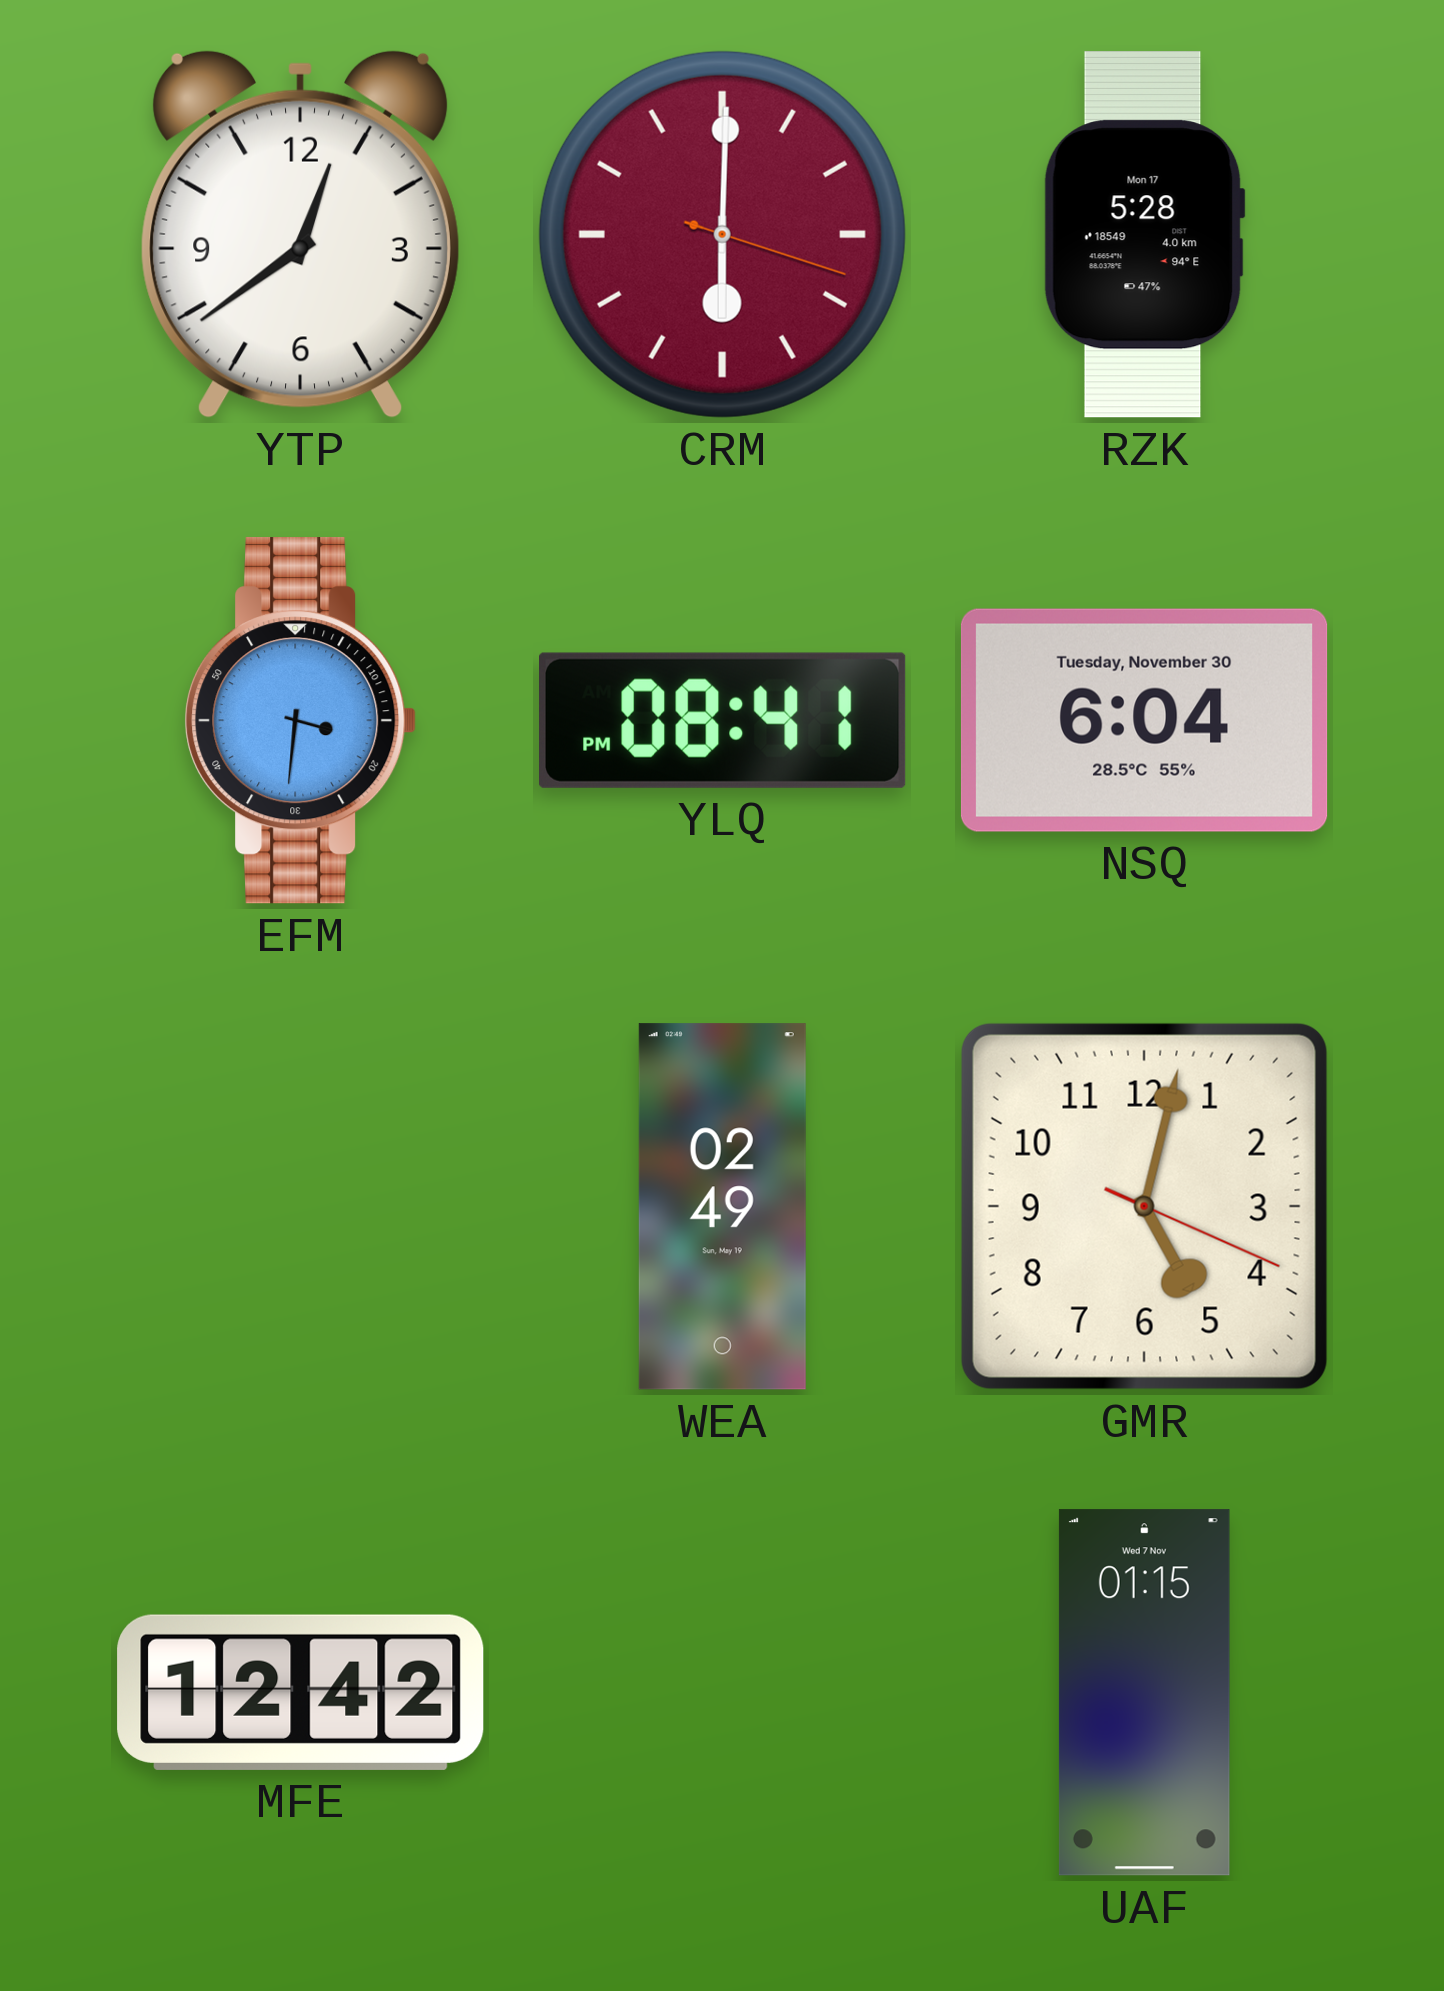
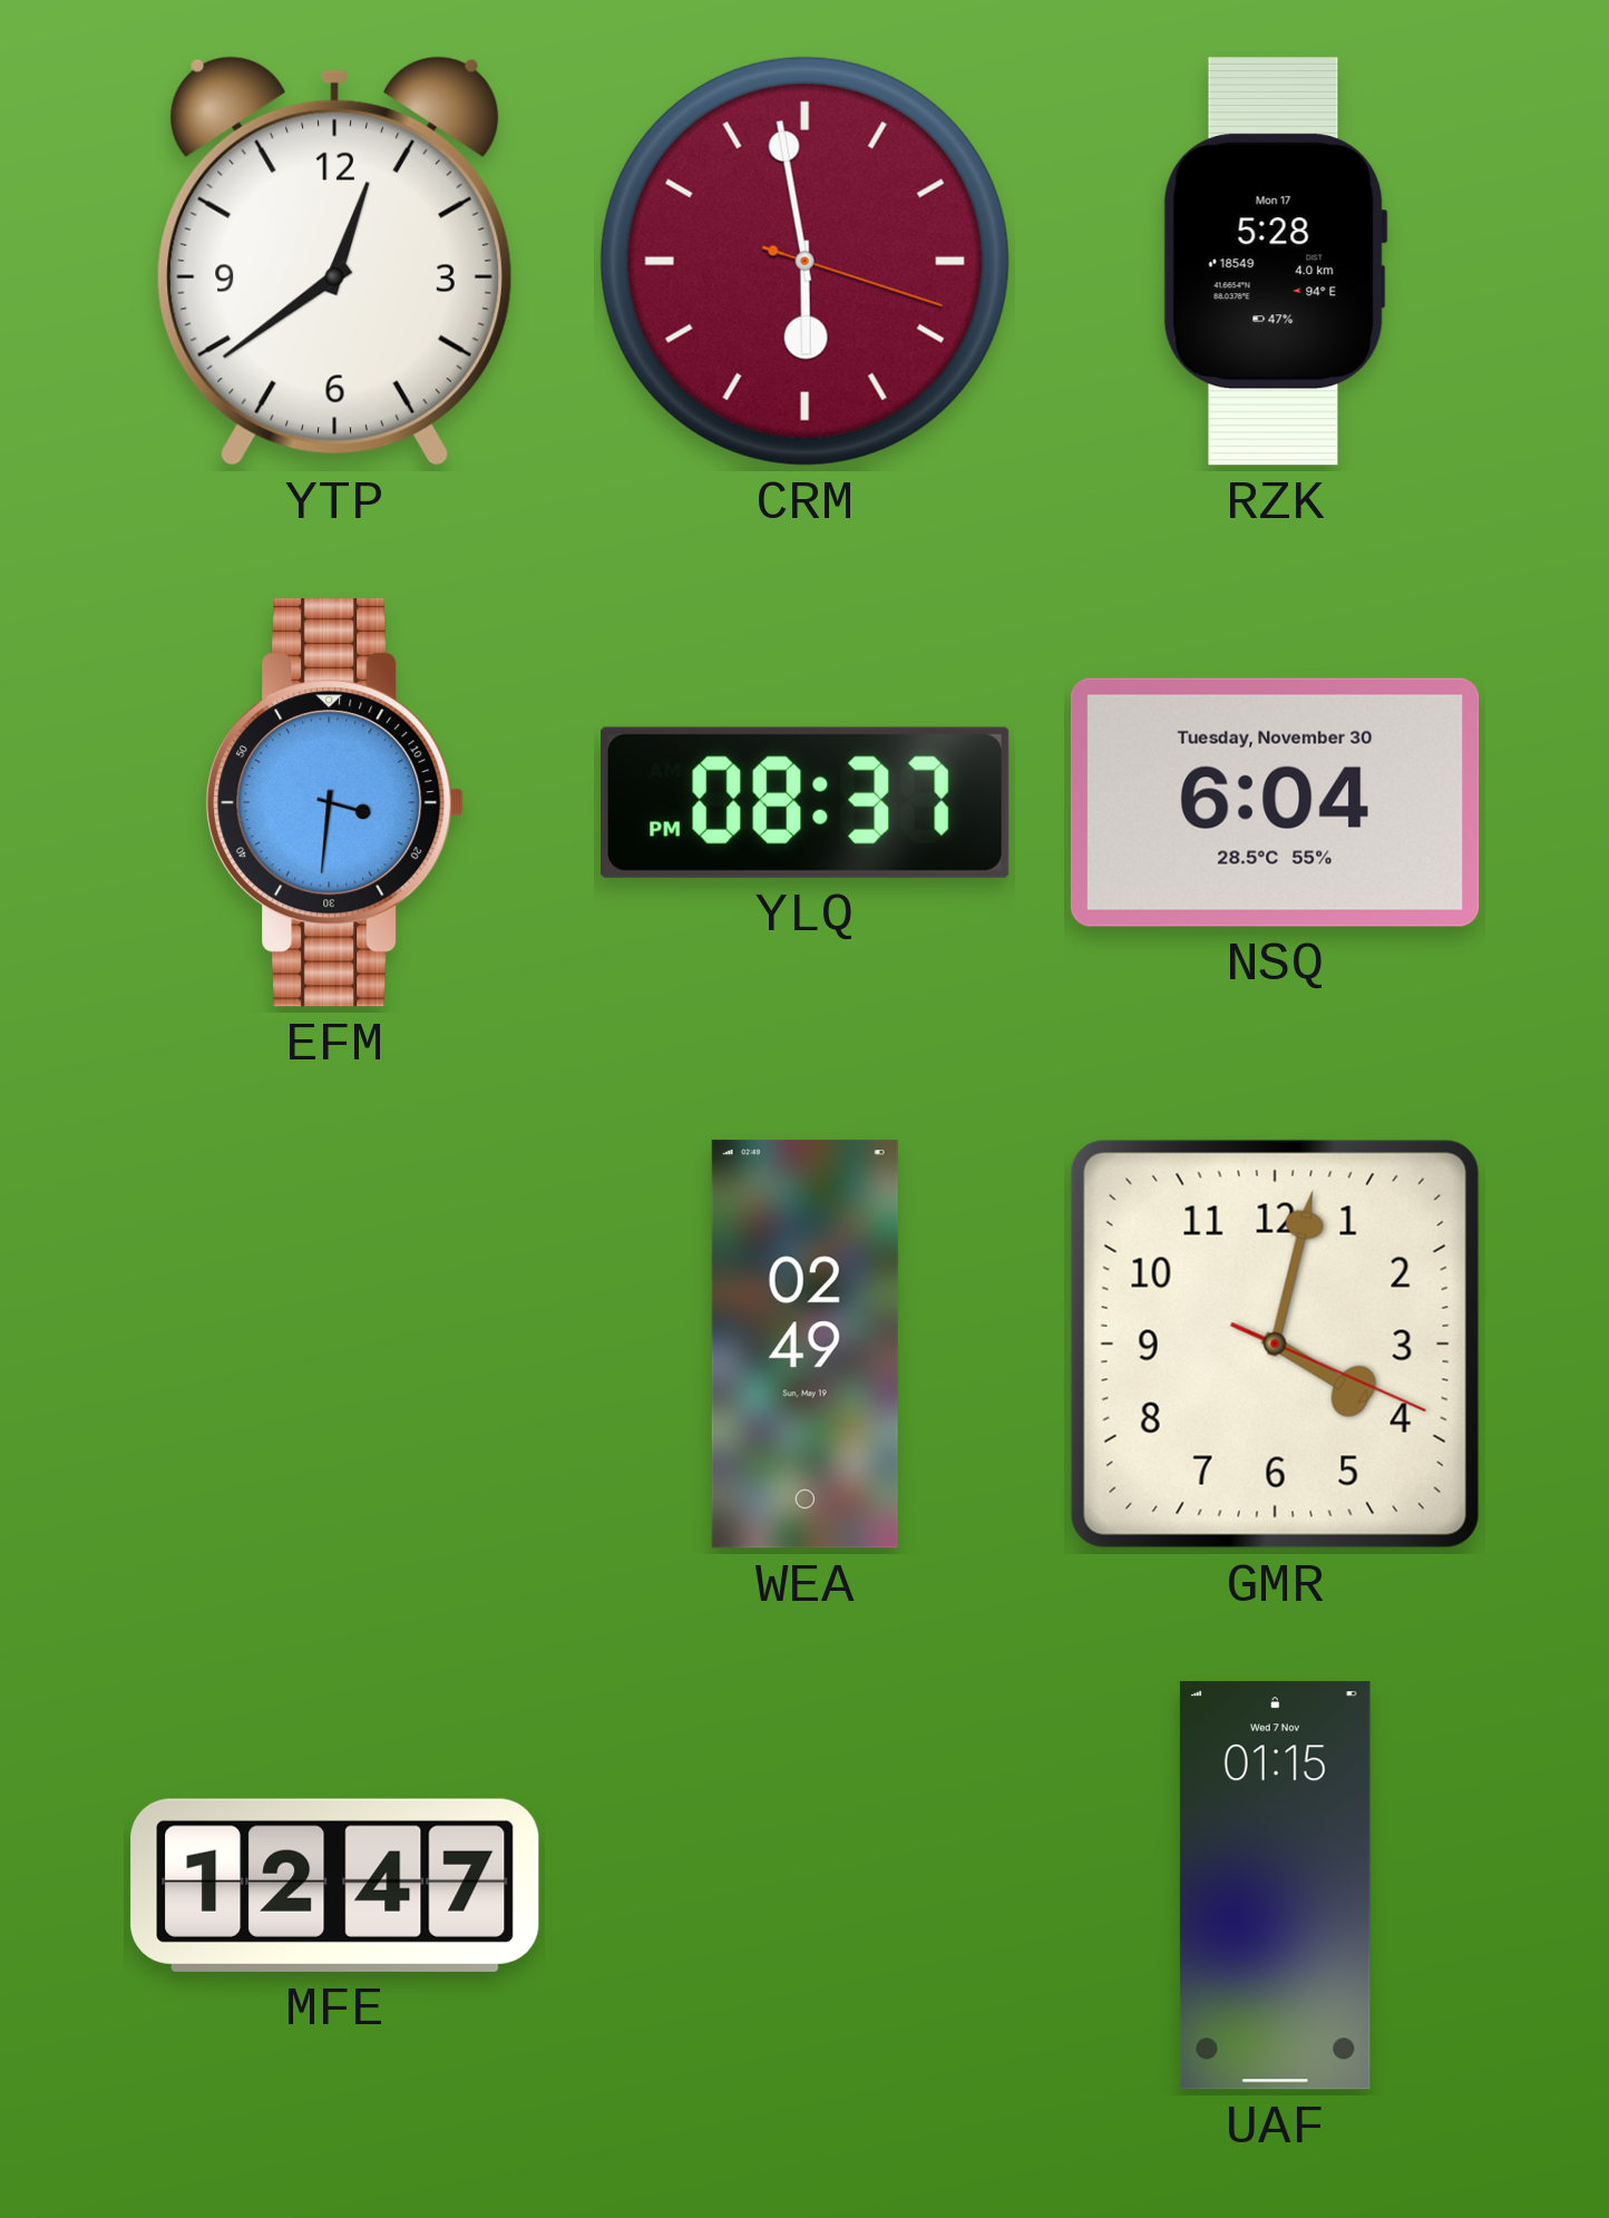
CRM: 6:00 -> 5:58
YLQ: 08:41 -> 08:37
GMR: 5:02 -> 4:02
MFE: 12:42 -> 12:47
